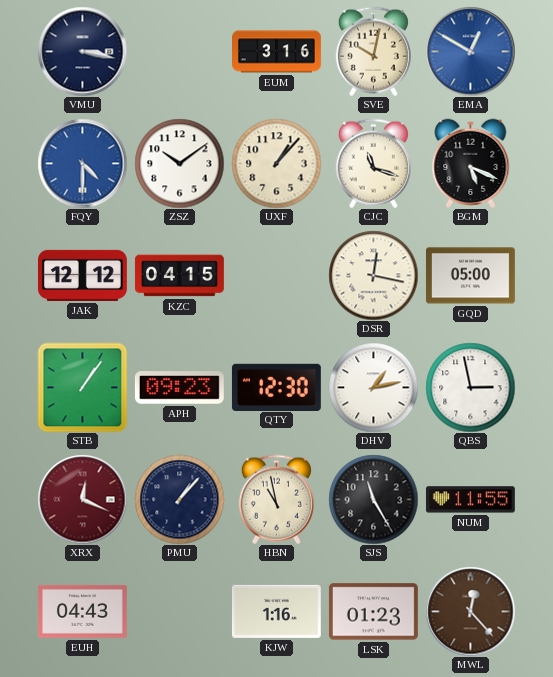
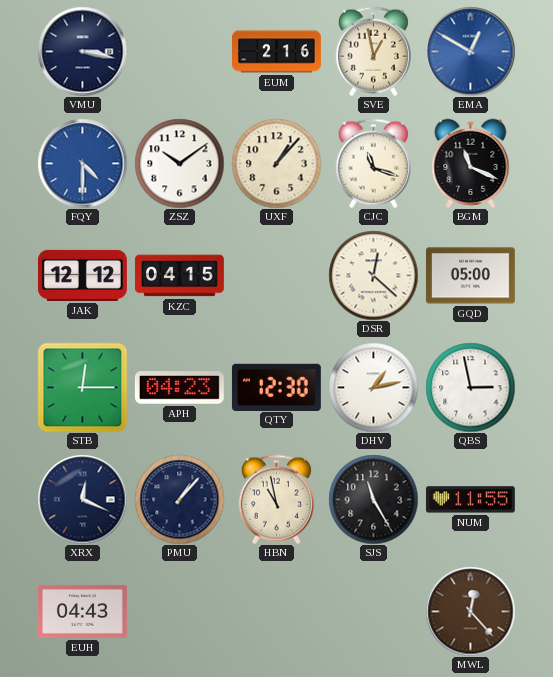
EUM: 3:16 -> 2:16
SVE: 10:02 -> 12:58
BGM: 5:19 -> 11:19
DSR: 12:17 -> 12:22
STB: 1:06 -> 12:15
APH: 09:23 -> 04:23
XRX dial: burgundy -> navy
KJW: 1:16 -> none
LSK: 01:23 -> none
